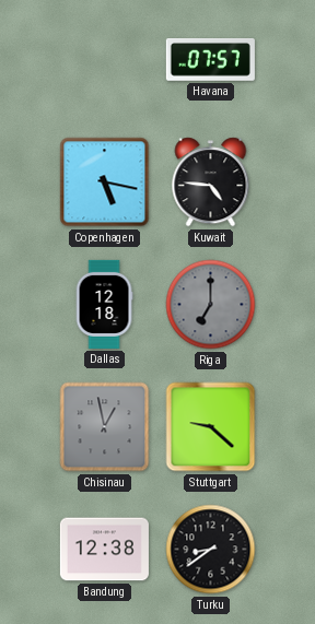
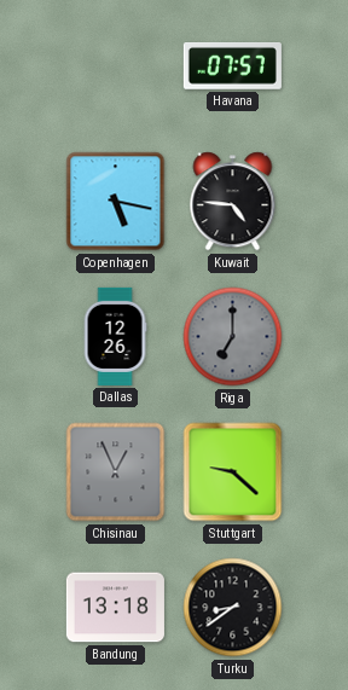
Dallas: 12:18 -> 12:26
Chisinau: 12:58 -> 12:56
Bandung: 12:38 -> 13:18
